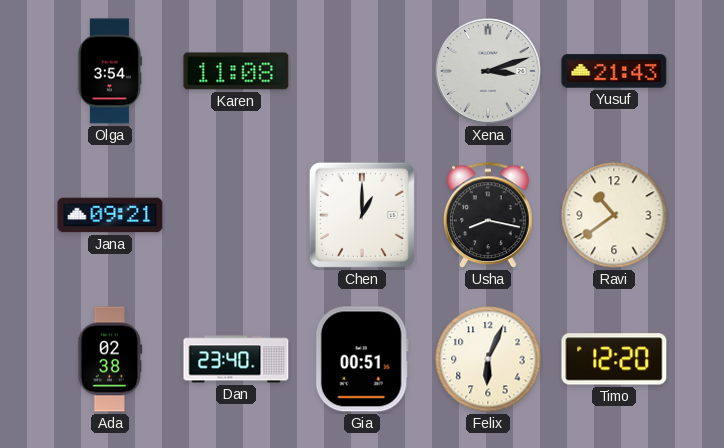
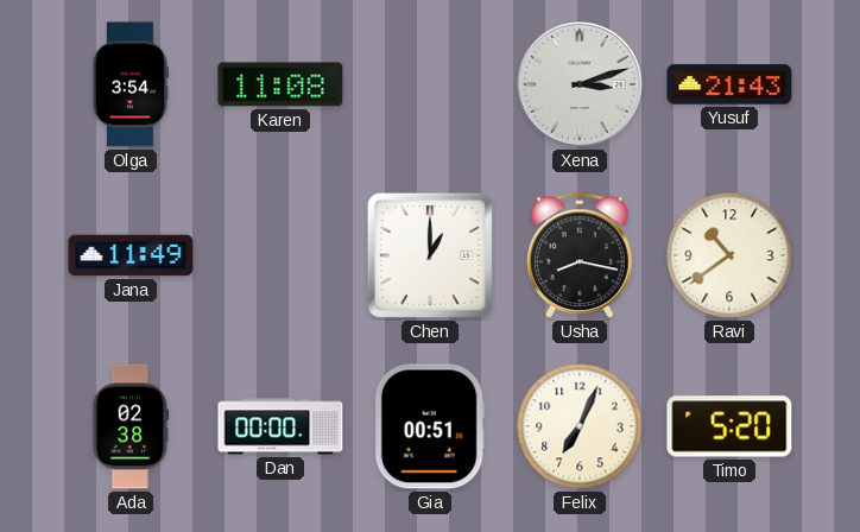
Jana: 09:21 -> 11:49
Dan: 23:40 -> 00:00
Felix: 6:04 -> 7:04
Timo: 12:20 -> 5:20
